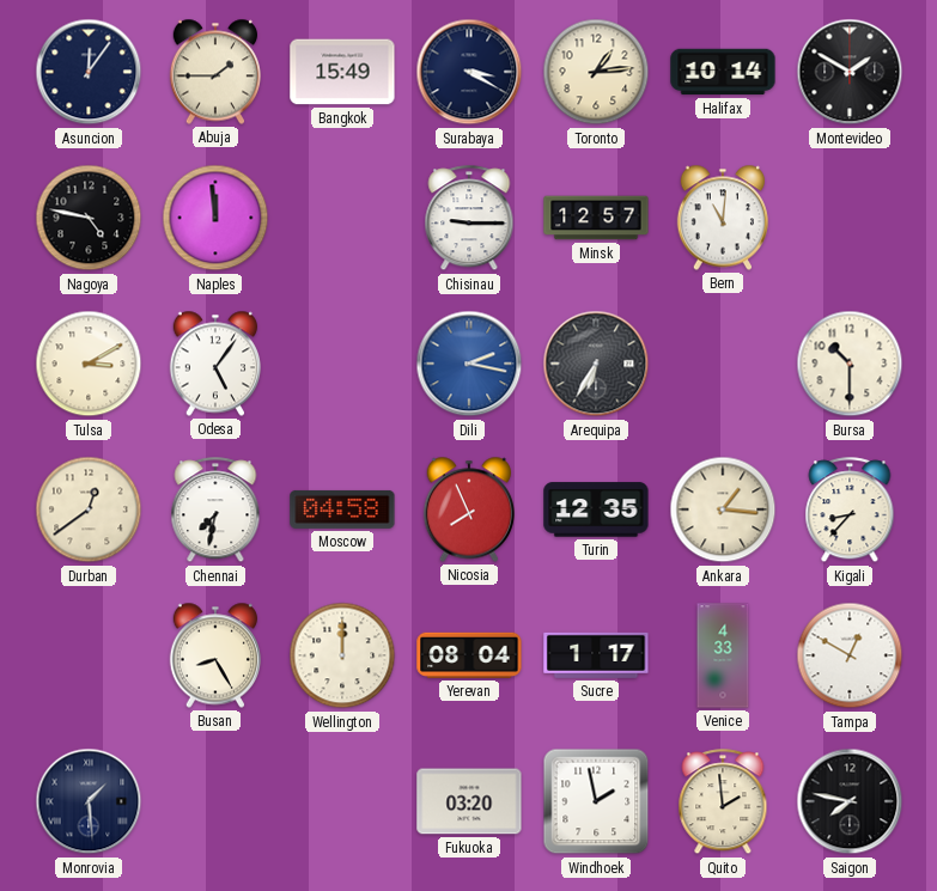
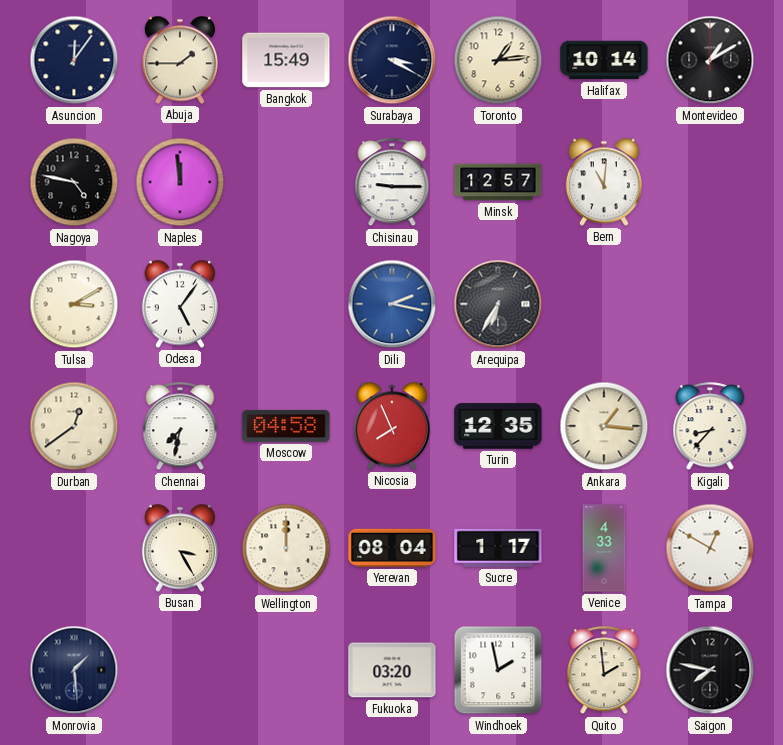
Montevideo: 1:50 -> 1:10
Bursa: 10:30 -> none
Busan: 8:25 -> 3:25
